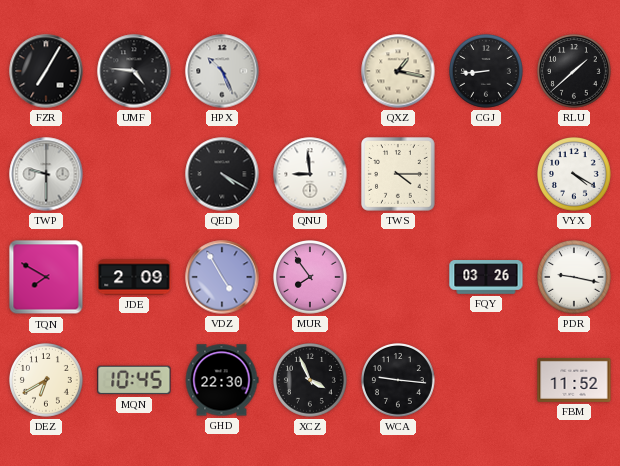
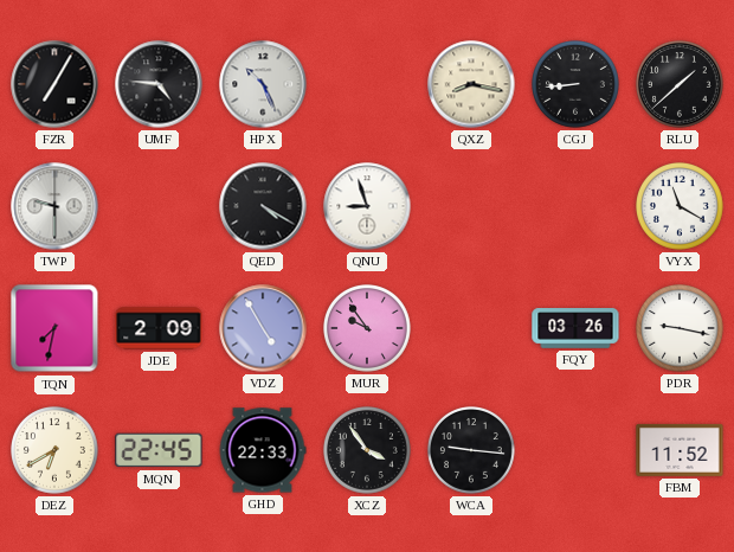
QXZ: 1:17 -> 8:17
QNU: 8:59 -> 8:57
TWS: 4:15 -> none
VYX: 4:20 -> 11:20
TQN: 7:50 -> 7:32
MUR: 7:54 -> 9:54
MQN: 10:45 -> 22:45
GHD: 22:30 -> 22:33
XCZ: 3:56 -> 3:54
